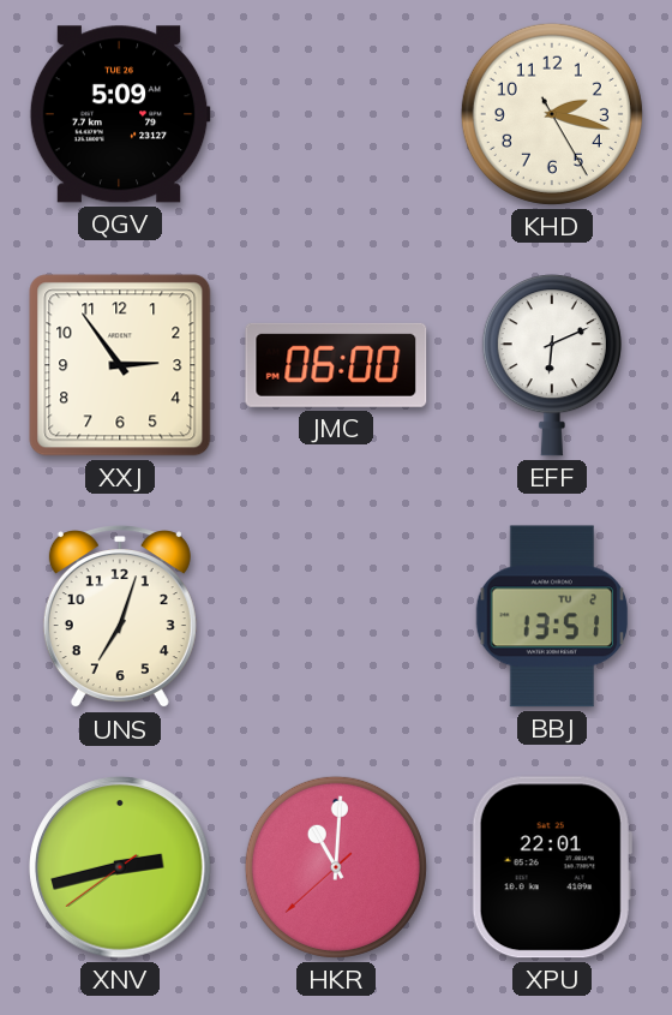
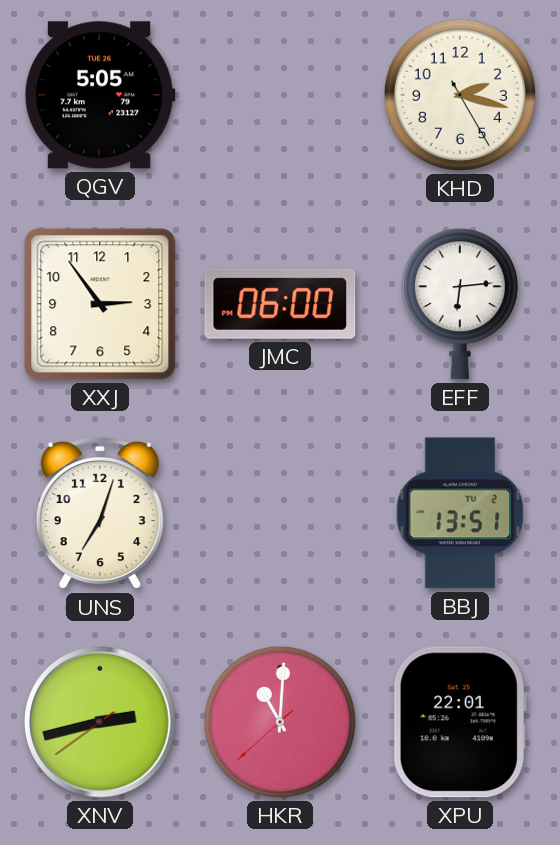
QGV: 5:09 -> 5:05
EFF: 6:11 -> 6:14
